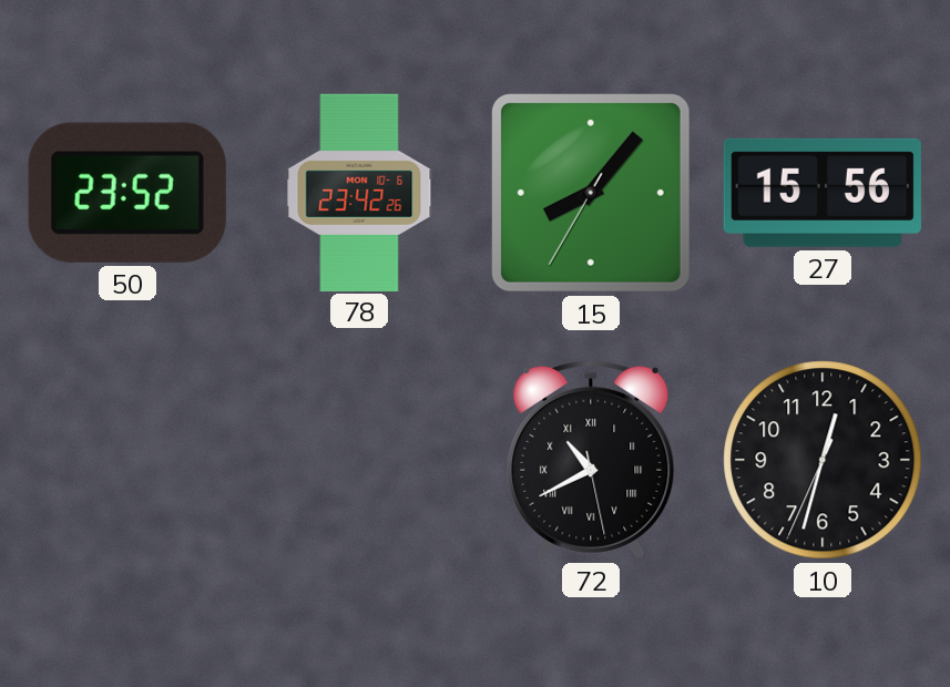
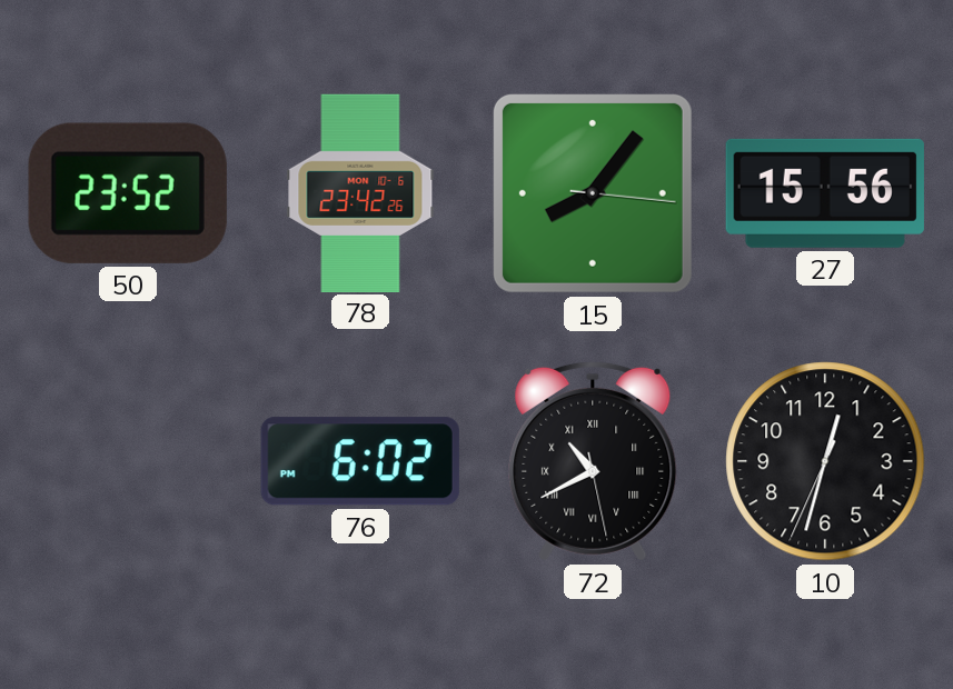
15: 8:06:35 -> 8:06:16
76: none -> 6:02
